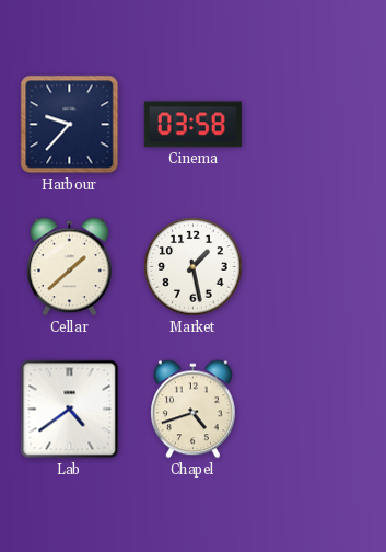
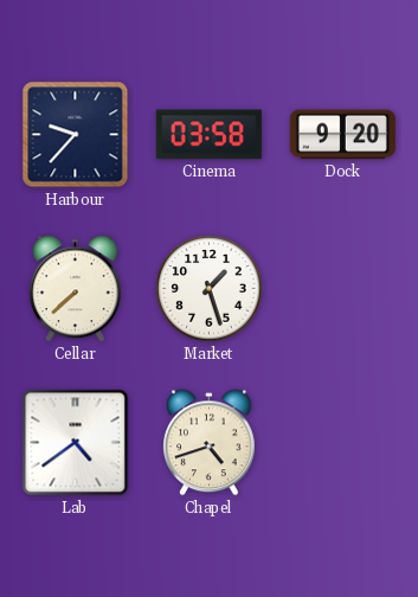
Dock: none -> 9:20
Cellar: 1:38 -> 7:38
Market: 1:28 -> 1:27
